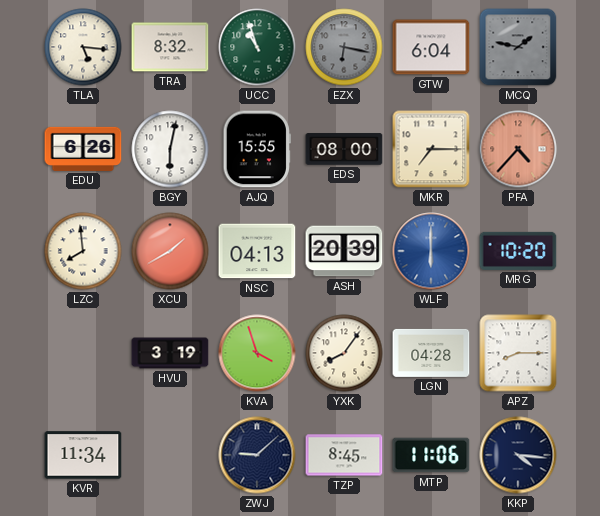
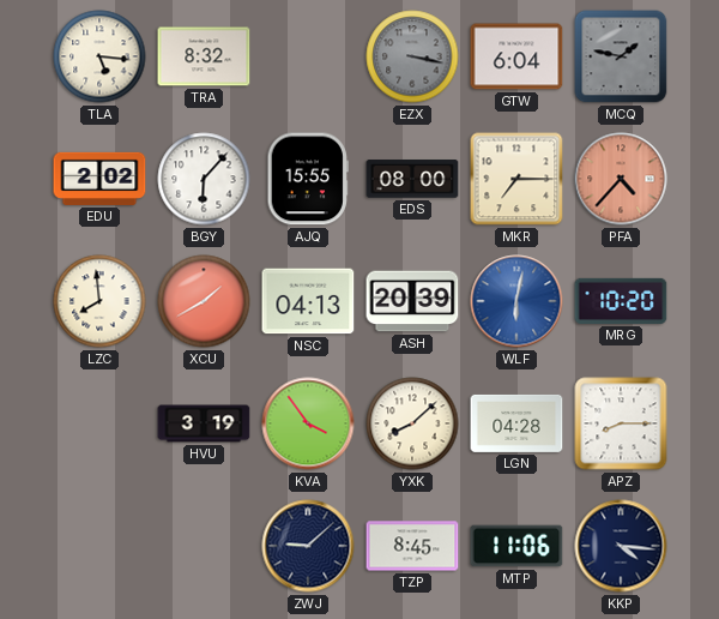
UCC: 10:57 -> none
EZX: 6:17 -> 3:17
EDU: 6:26 -> 2:02
BGY: 6:02 -> 6:07
WLF: 6:00 -> 6:02
KVA: 3:57 -> 3:54
YXK: 8:06 -> 8:08
KVR: 11:34 -> none
